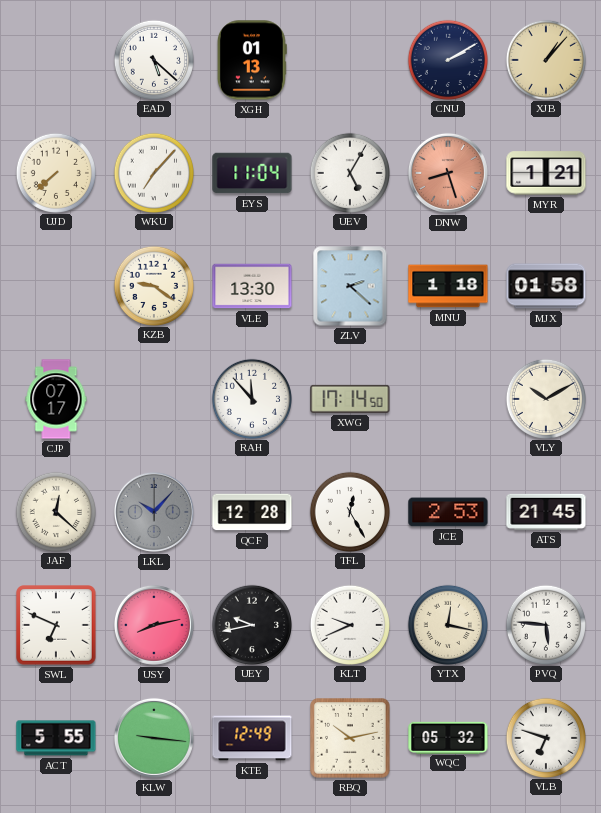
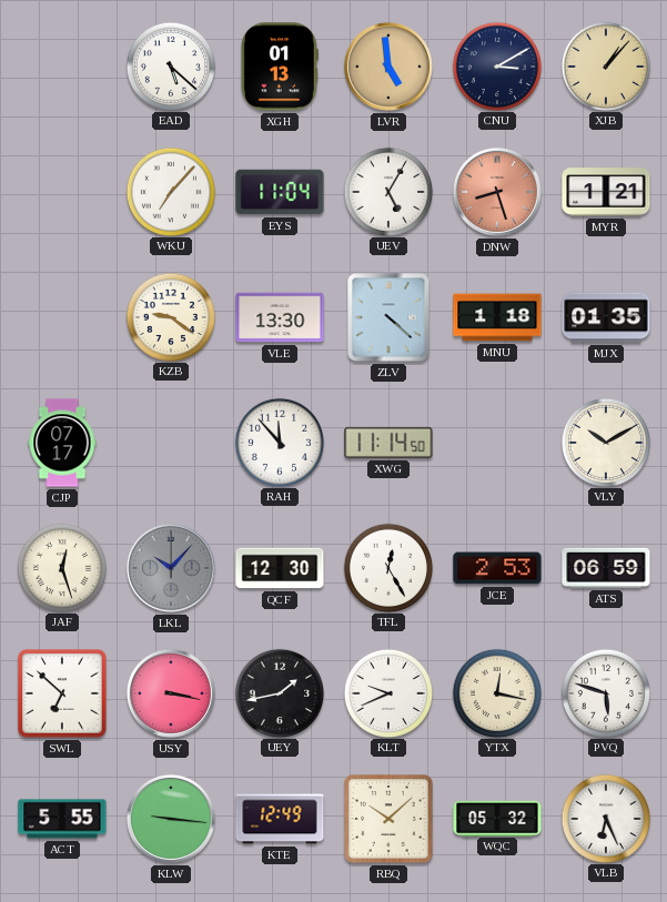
LVR: none -> 4:59
CNU: 2:10 -> 3:10
UJD: 7:38 -> none
ZLV: 2:22 -> 4:22
MJX: 01:58 -> 01:35
XWG: 17:14 -> 11:14
JAF: 12:22 -> 12:27
QCF: 12:28 -> 12:30
ATS: 21:45 -> 06:59
SWL: 6:49 -> 6:52
USY: 8:13 -> 3:17
UEY: 9:43 -> 1:43
PVQ: 5:46 -> 5:48
RBQ: 10:13 -> 10:08
VLB: 6:48 -> 6:26
